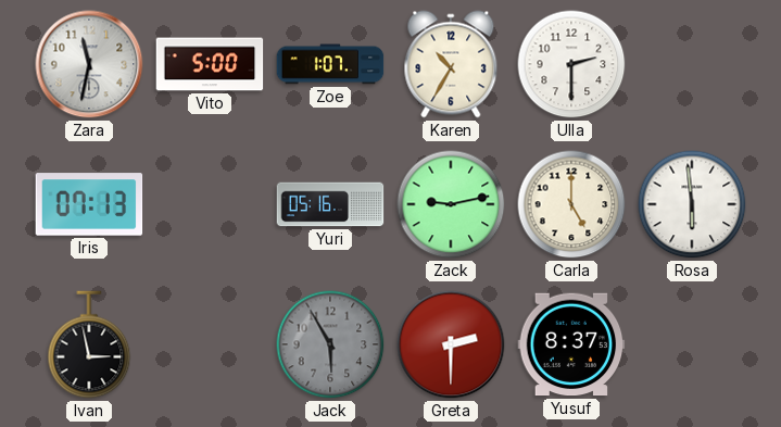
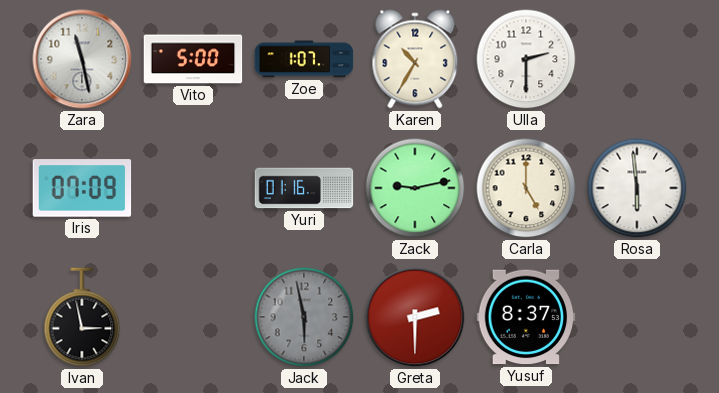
Zara: 11:32 -> 11:28
Iris: 07:13 -> 07:09
Yuri: 05:16 -> 01:16
Jack: 5:55 -> 5:58
